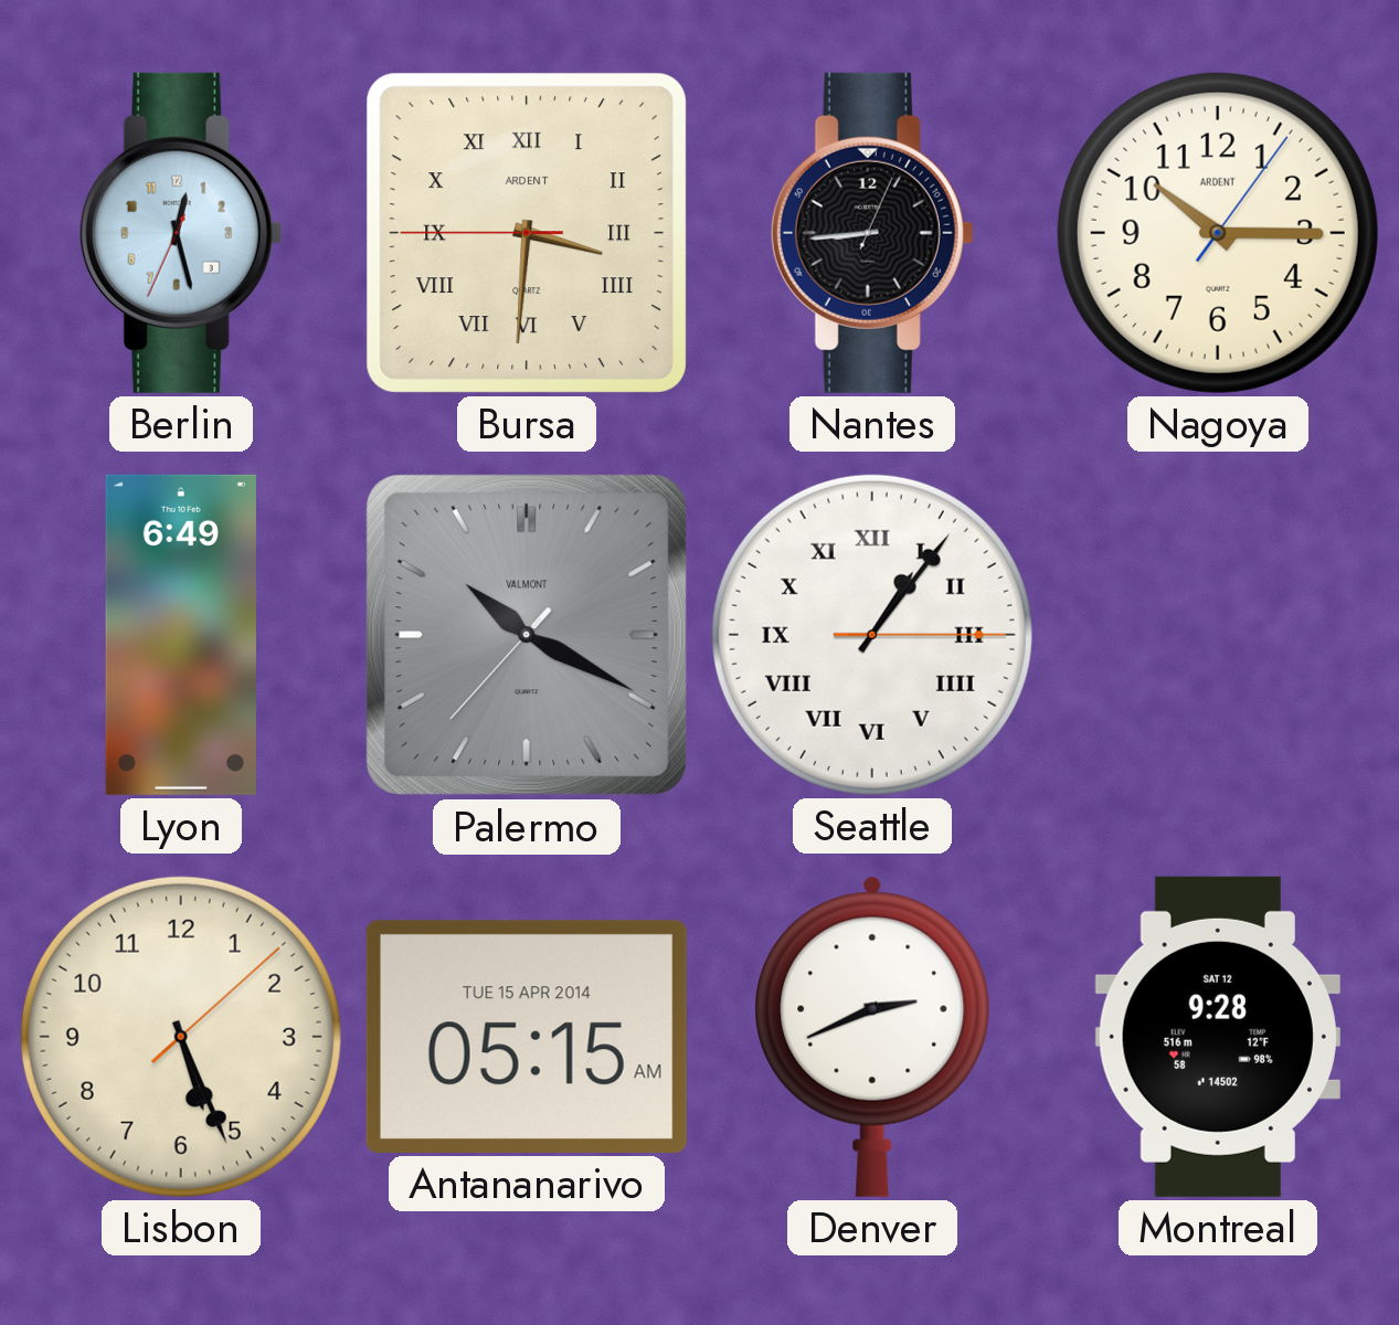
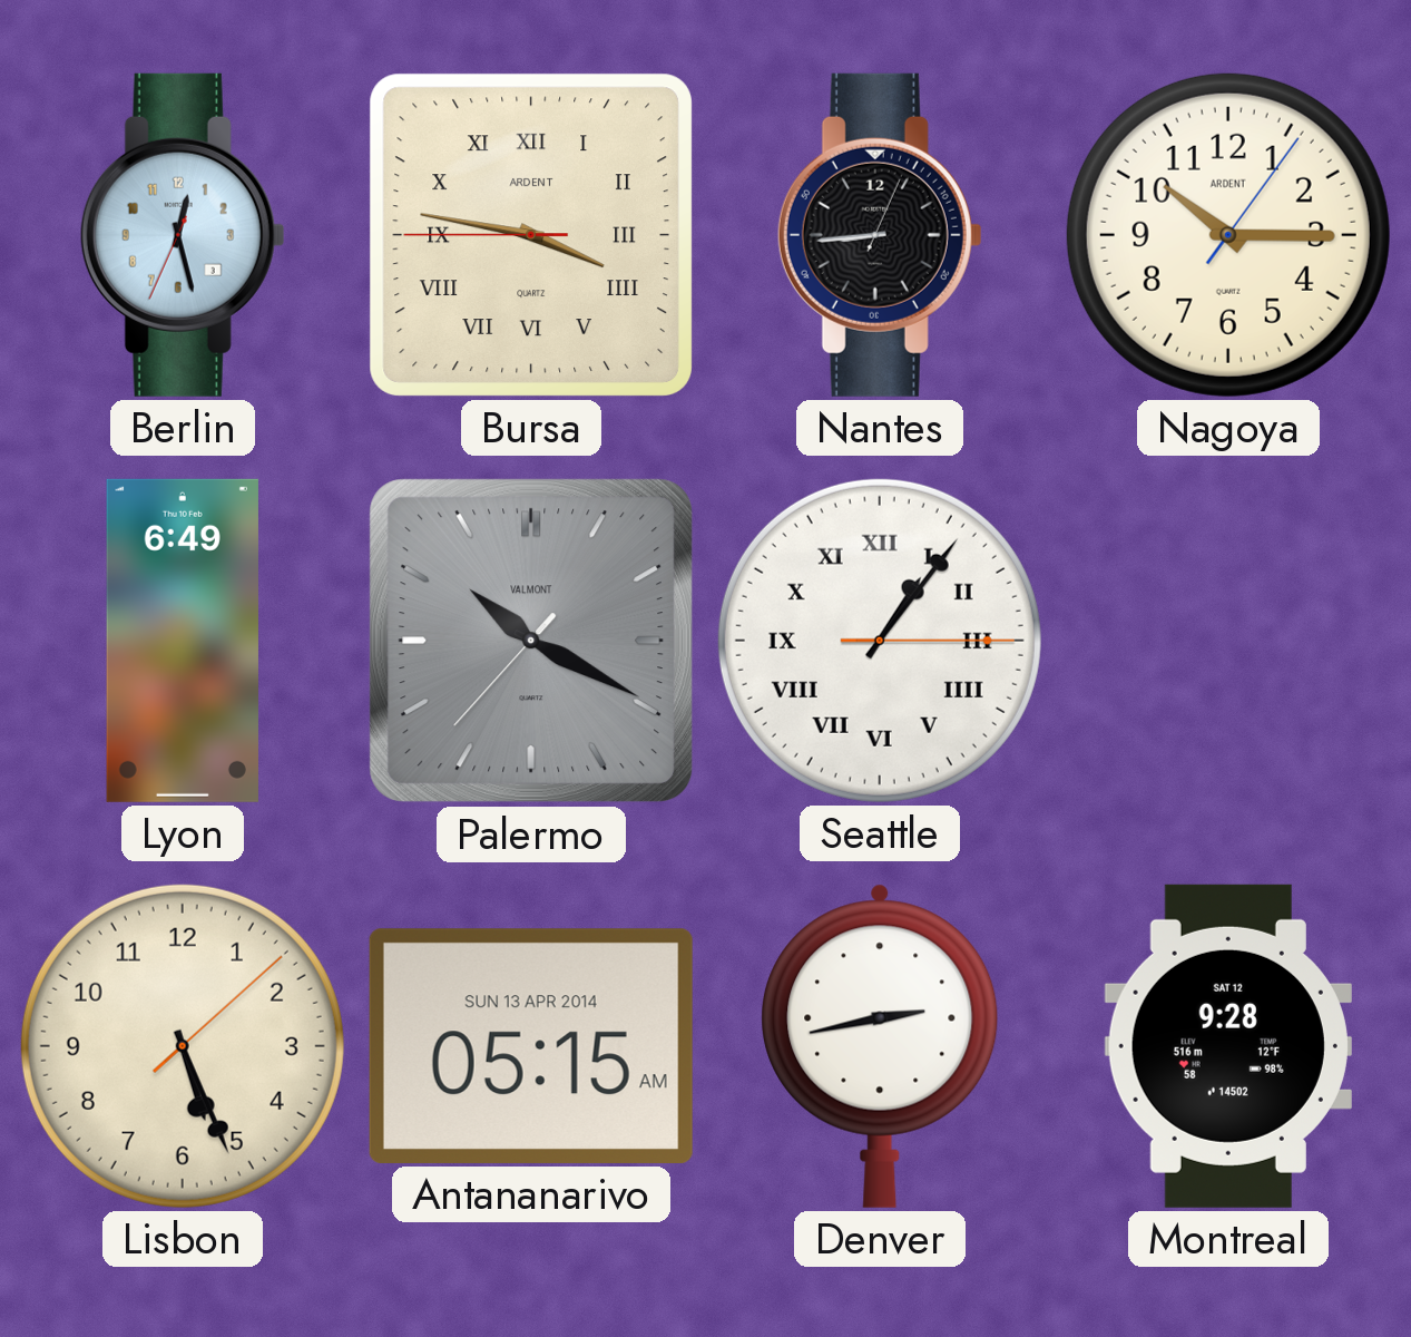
Bursa: 3:30 -> 3:46
Antananarivo date: TUE 15 APR 2014 -> SUN 13 APR 2014
Denver: 2:41 -> 2:43
